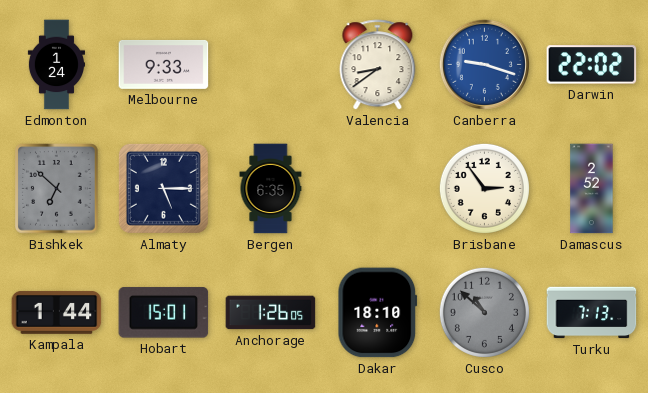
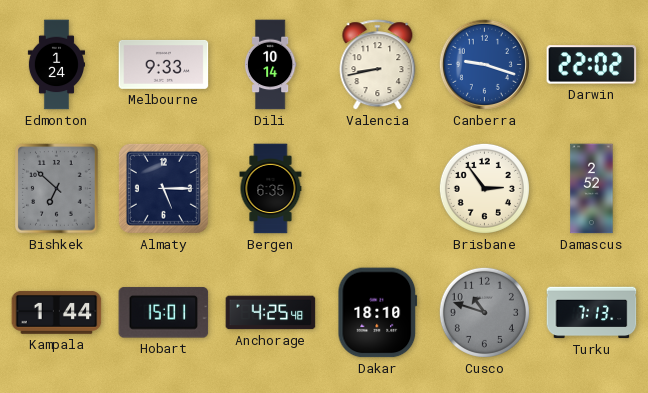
Dili: none -> 10:14
Valencia: 8:39 -> 8:43
Anchorage: 1:26 -> 4:25
Cusco: 10:52 -> 10:48
